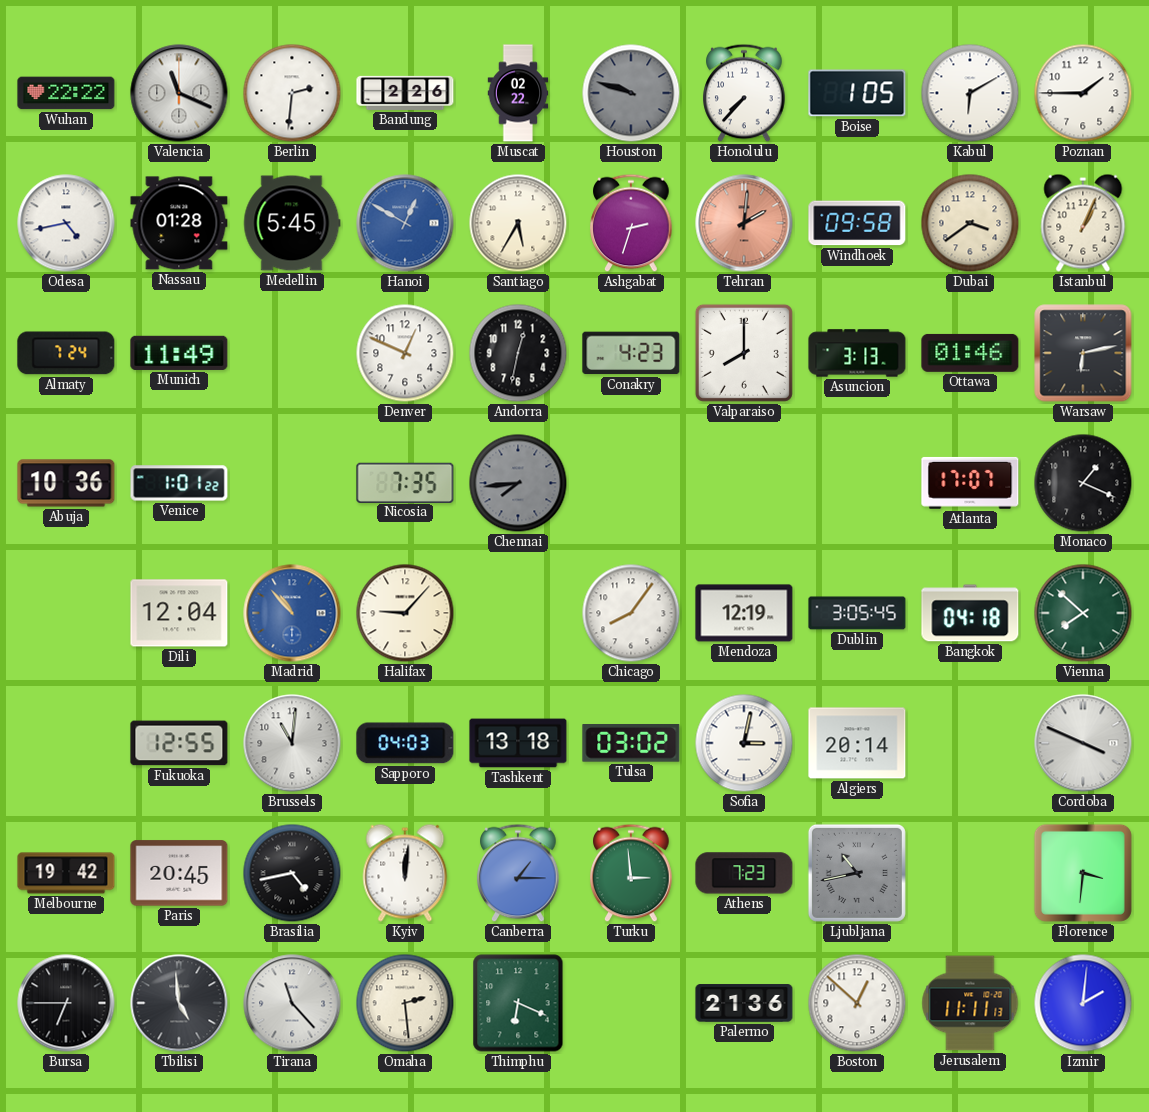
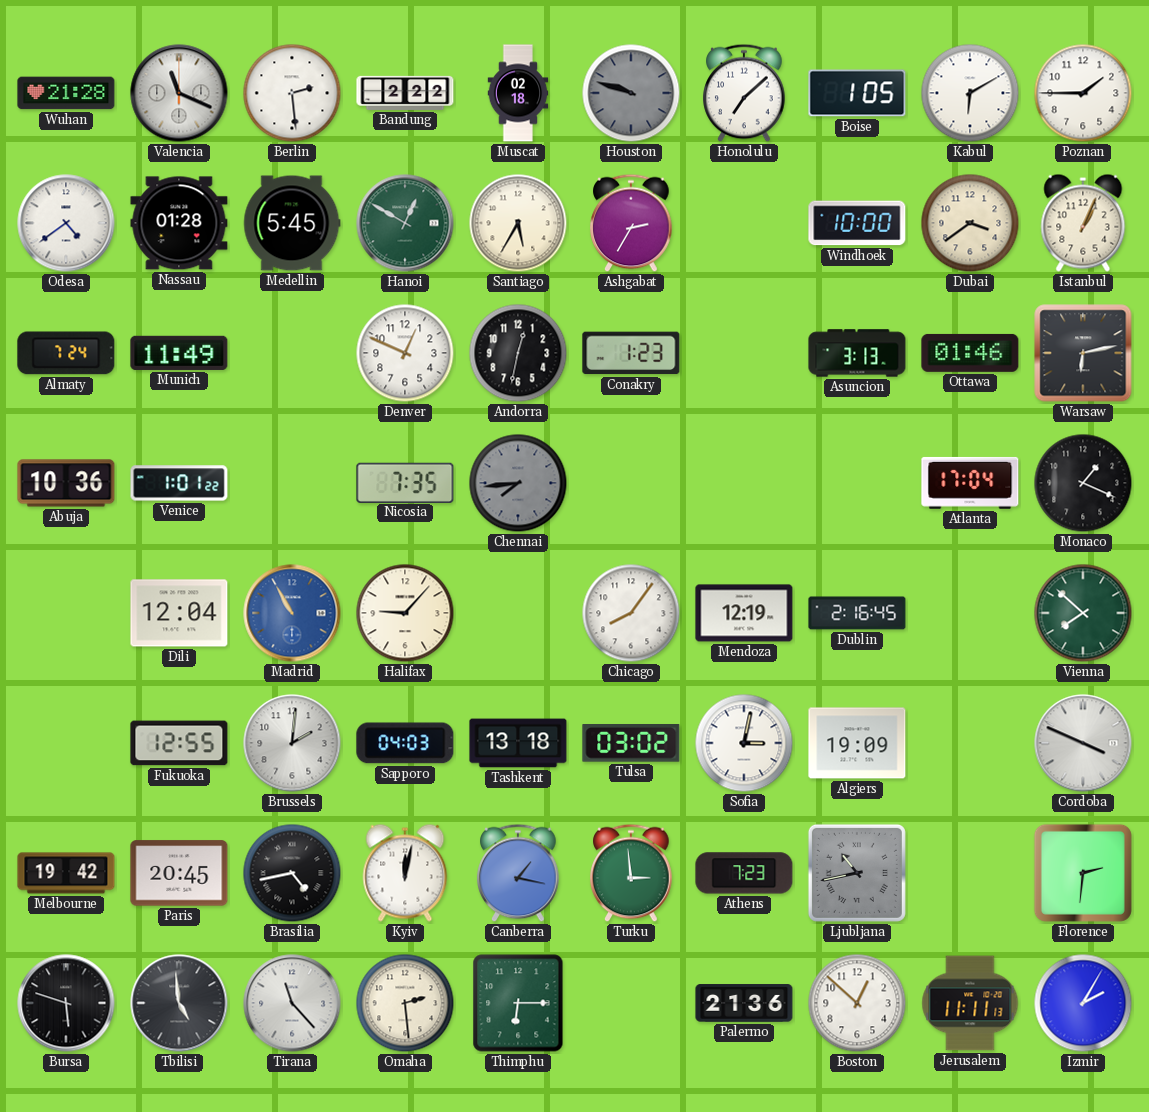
Wuhan: 22:22 -> 21:28
Berlin: 2:31 -> 2:29
Bandung: 2:26 -> 2:22
Muscat: 02:22 -> 02:18
Honolulu: 7:37 -> 7:08
Odesa: 4:43 -> 4:39
Hanoi dial: blue -> green
Ashgabat: 2:33 -> 2:35
Tehran: 2:01 -> none
Windhoek: 09:58 -> 10:00
Conakry: 4:23 -> 1:23
Valparaiso: 8:00 -> none
Atlanta: 17:07 -> 17:04
Madrid: 10:53 -> 10:55
Dublin: 3:05 -> 2:16
Bangkok: 04:18 -> none
Brussels: 11:01 -> 2:01
Algiers: 20:14 -> 19:09
Kyiv: 12:01 -> 12:02
Canberra: 1:15 -> 1:17
Florence: 3:31 -> 2:31
Bursa: 6:45 -> 5:48
Thimphu: 6:19 -> 6:15
Izmir: 2:01 -> 2:05
